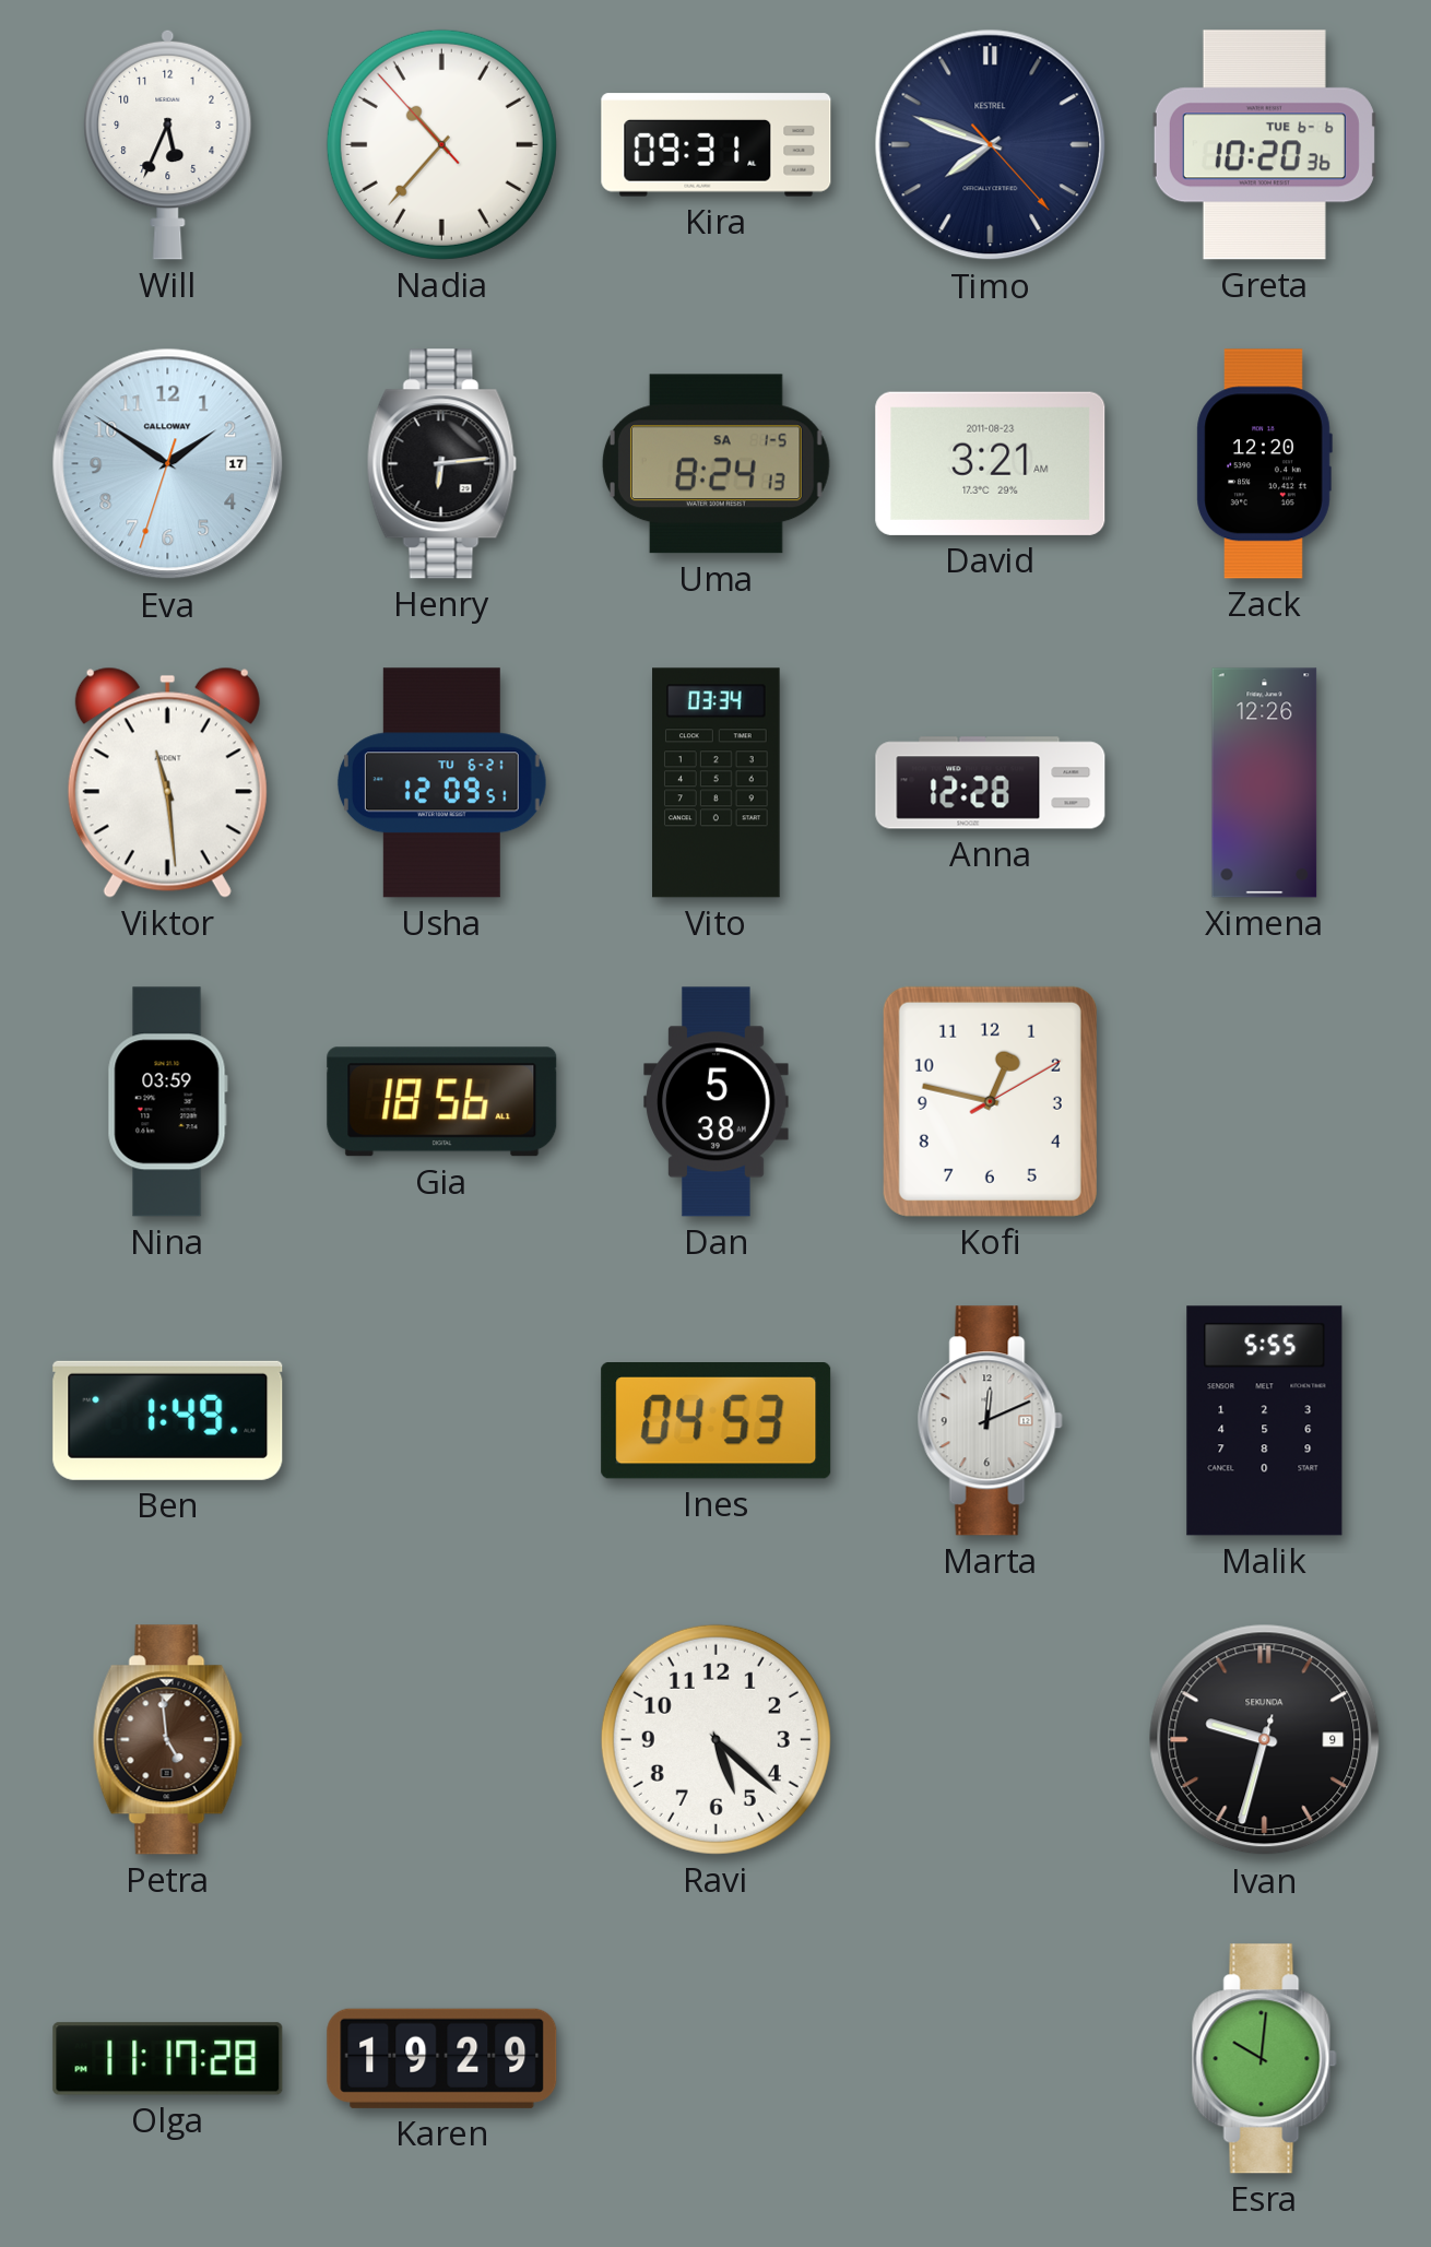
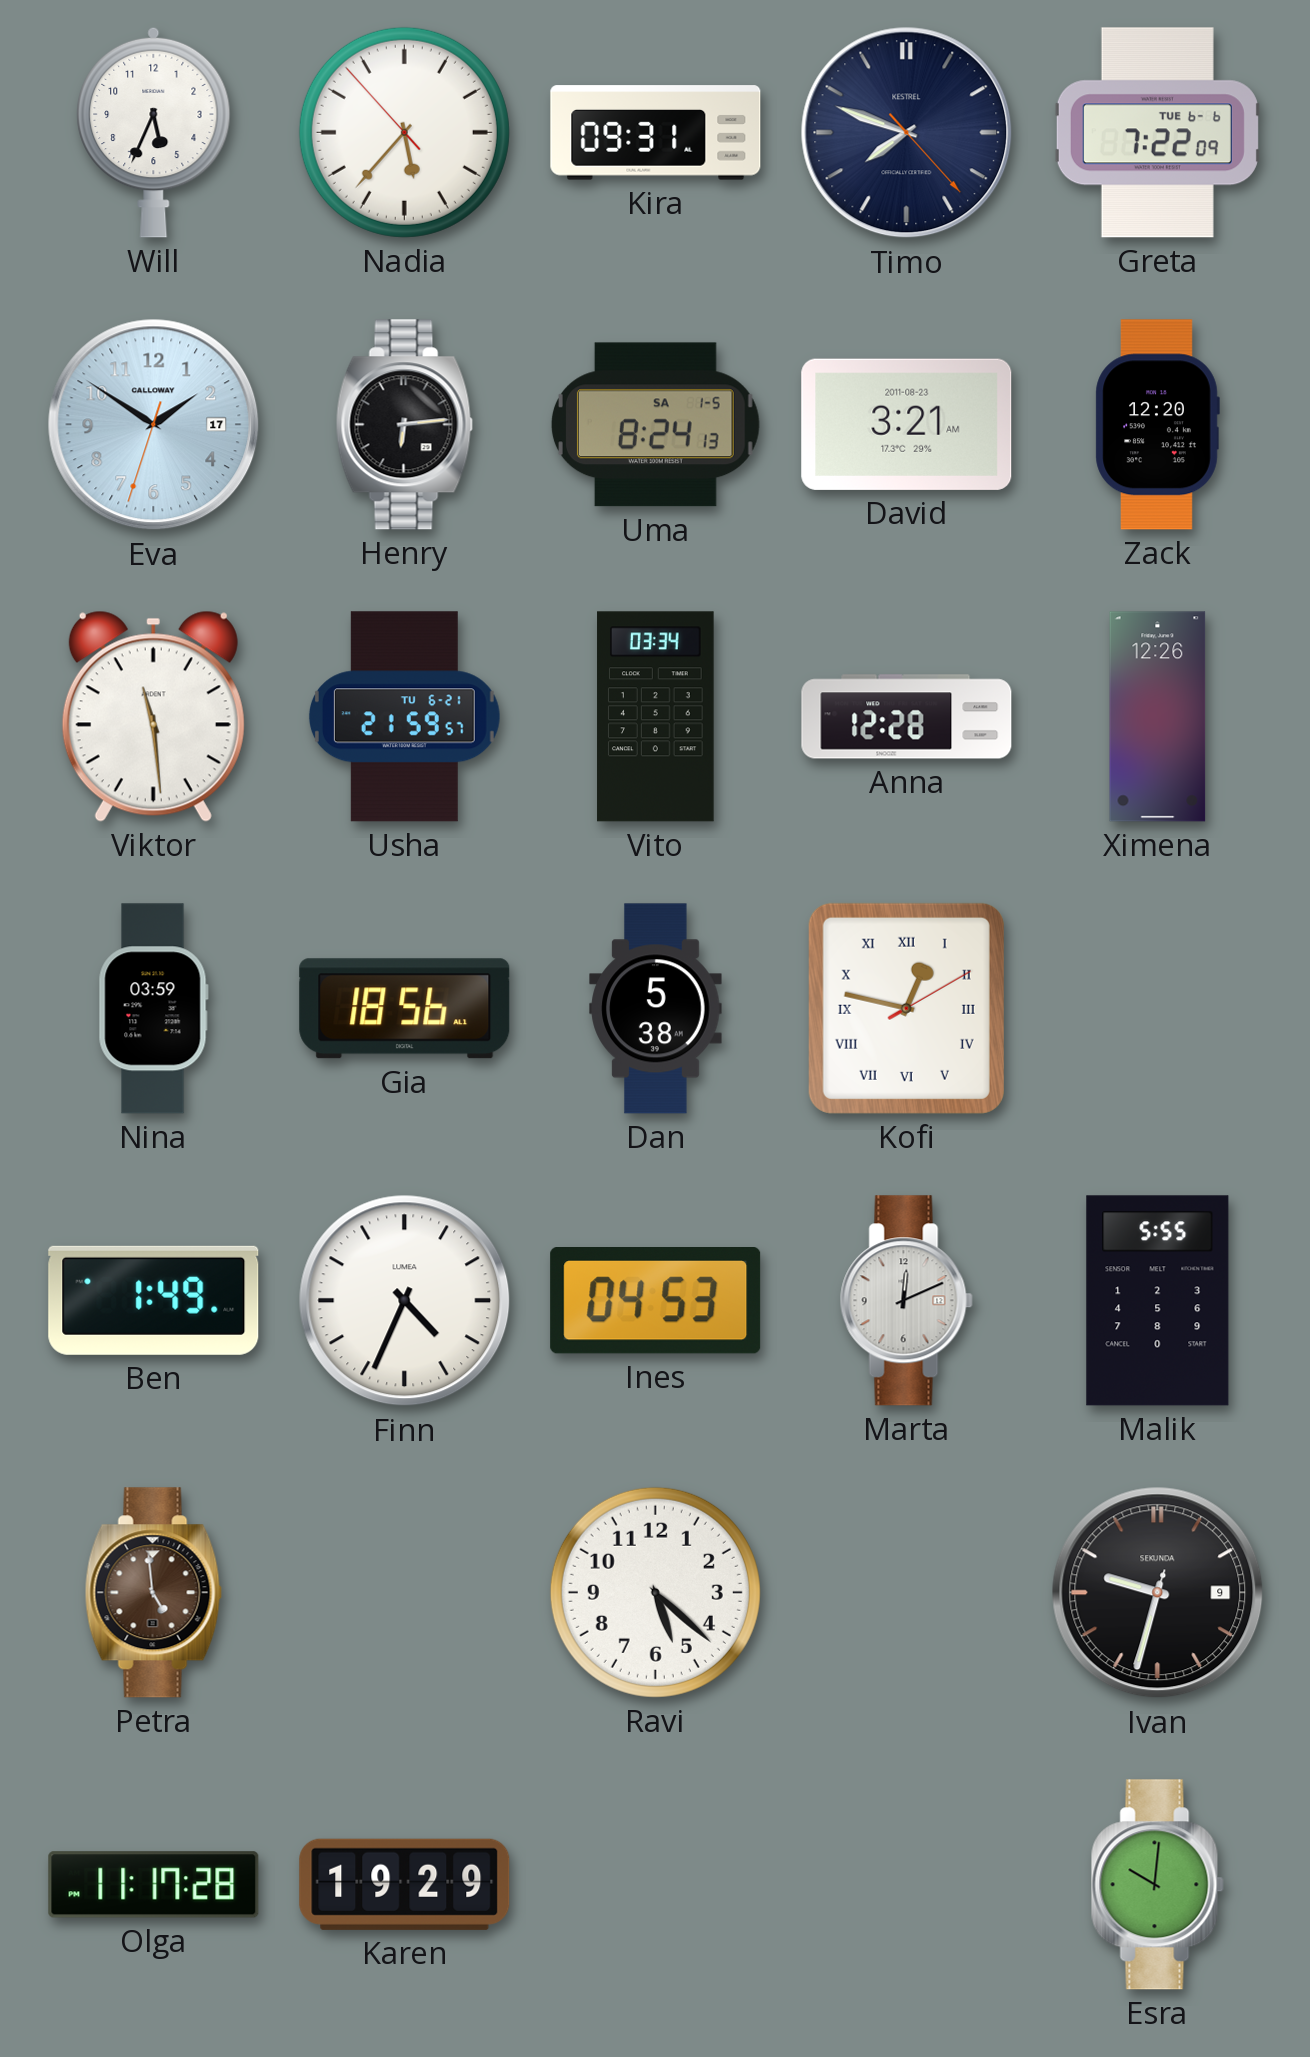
Nadia: 10:36 -> 5:36
Greta: 10:20 -> 7:22
Usha: 12:09 -> 21:59
Kofi numerals: Arabic -> Roman
Finn: none -> 4:34
